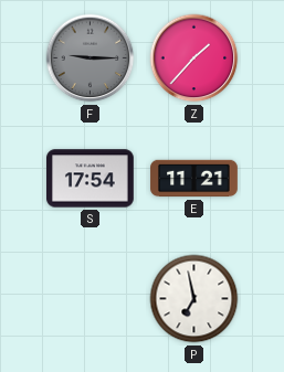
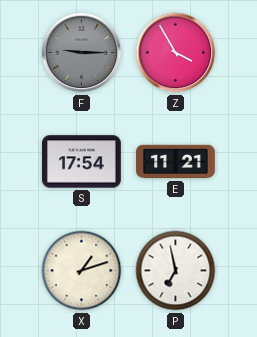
Z: 1:37 -> 3:55
X: none -> 1:12
